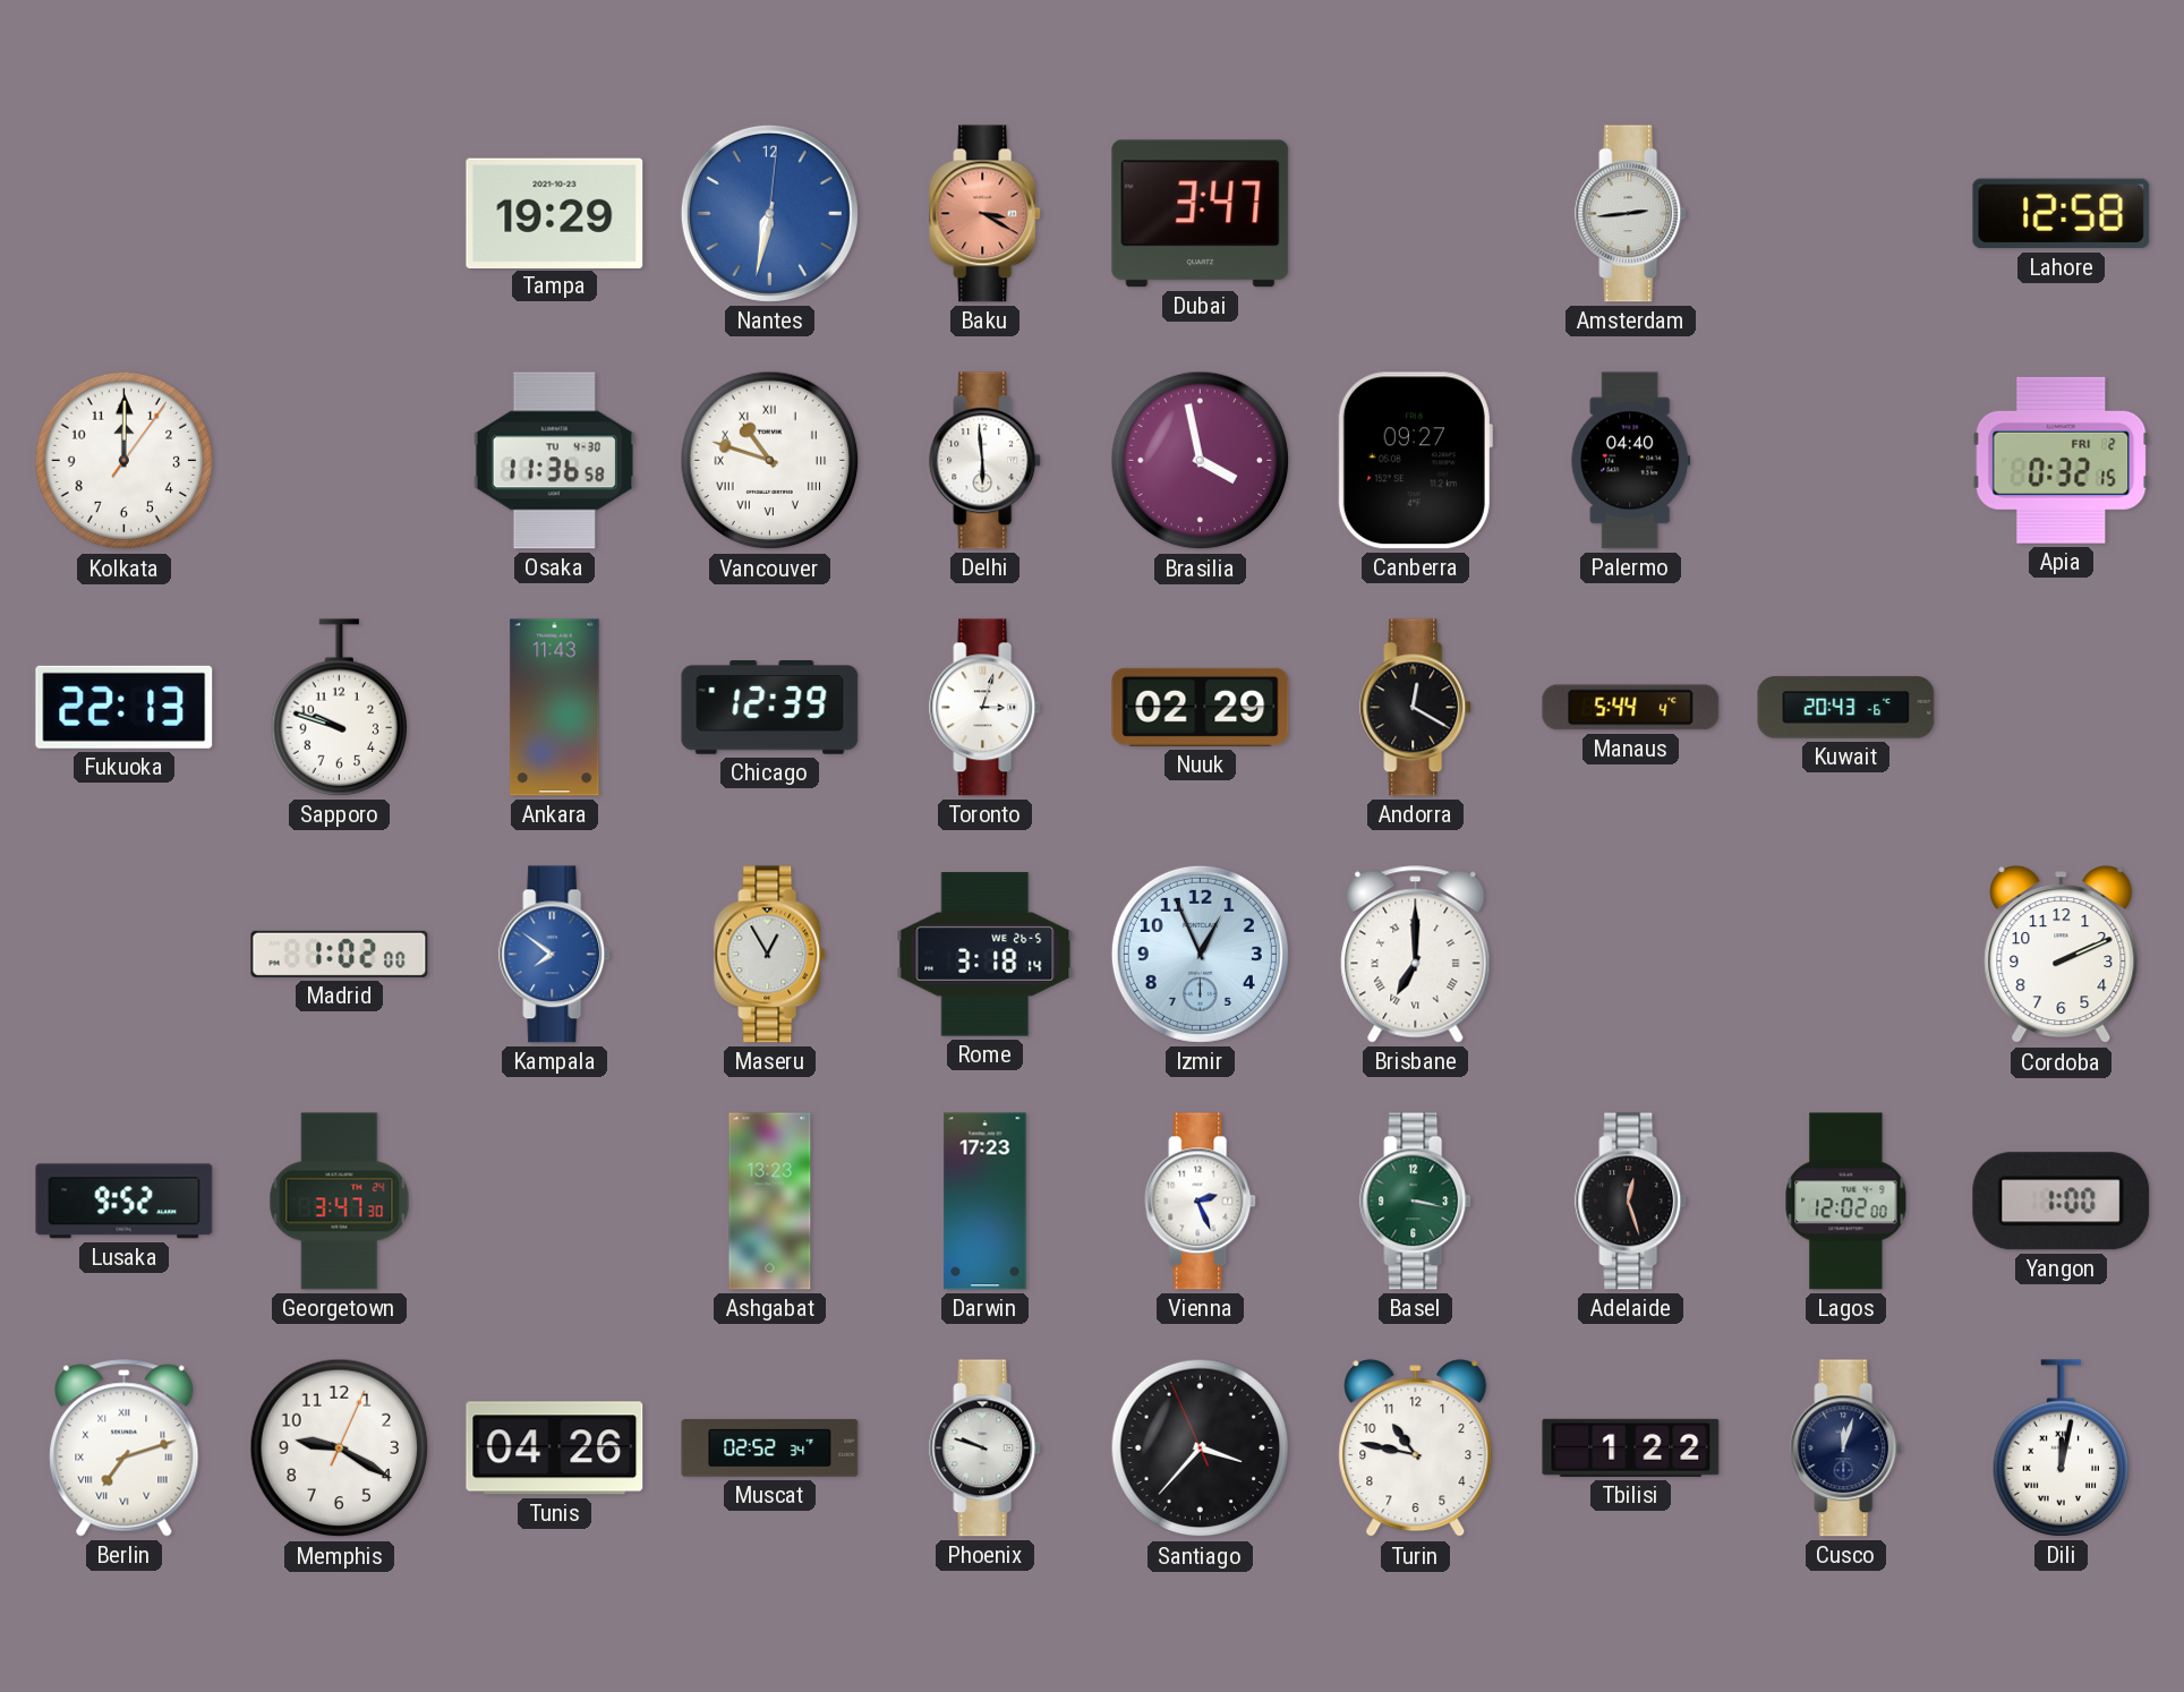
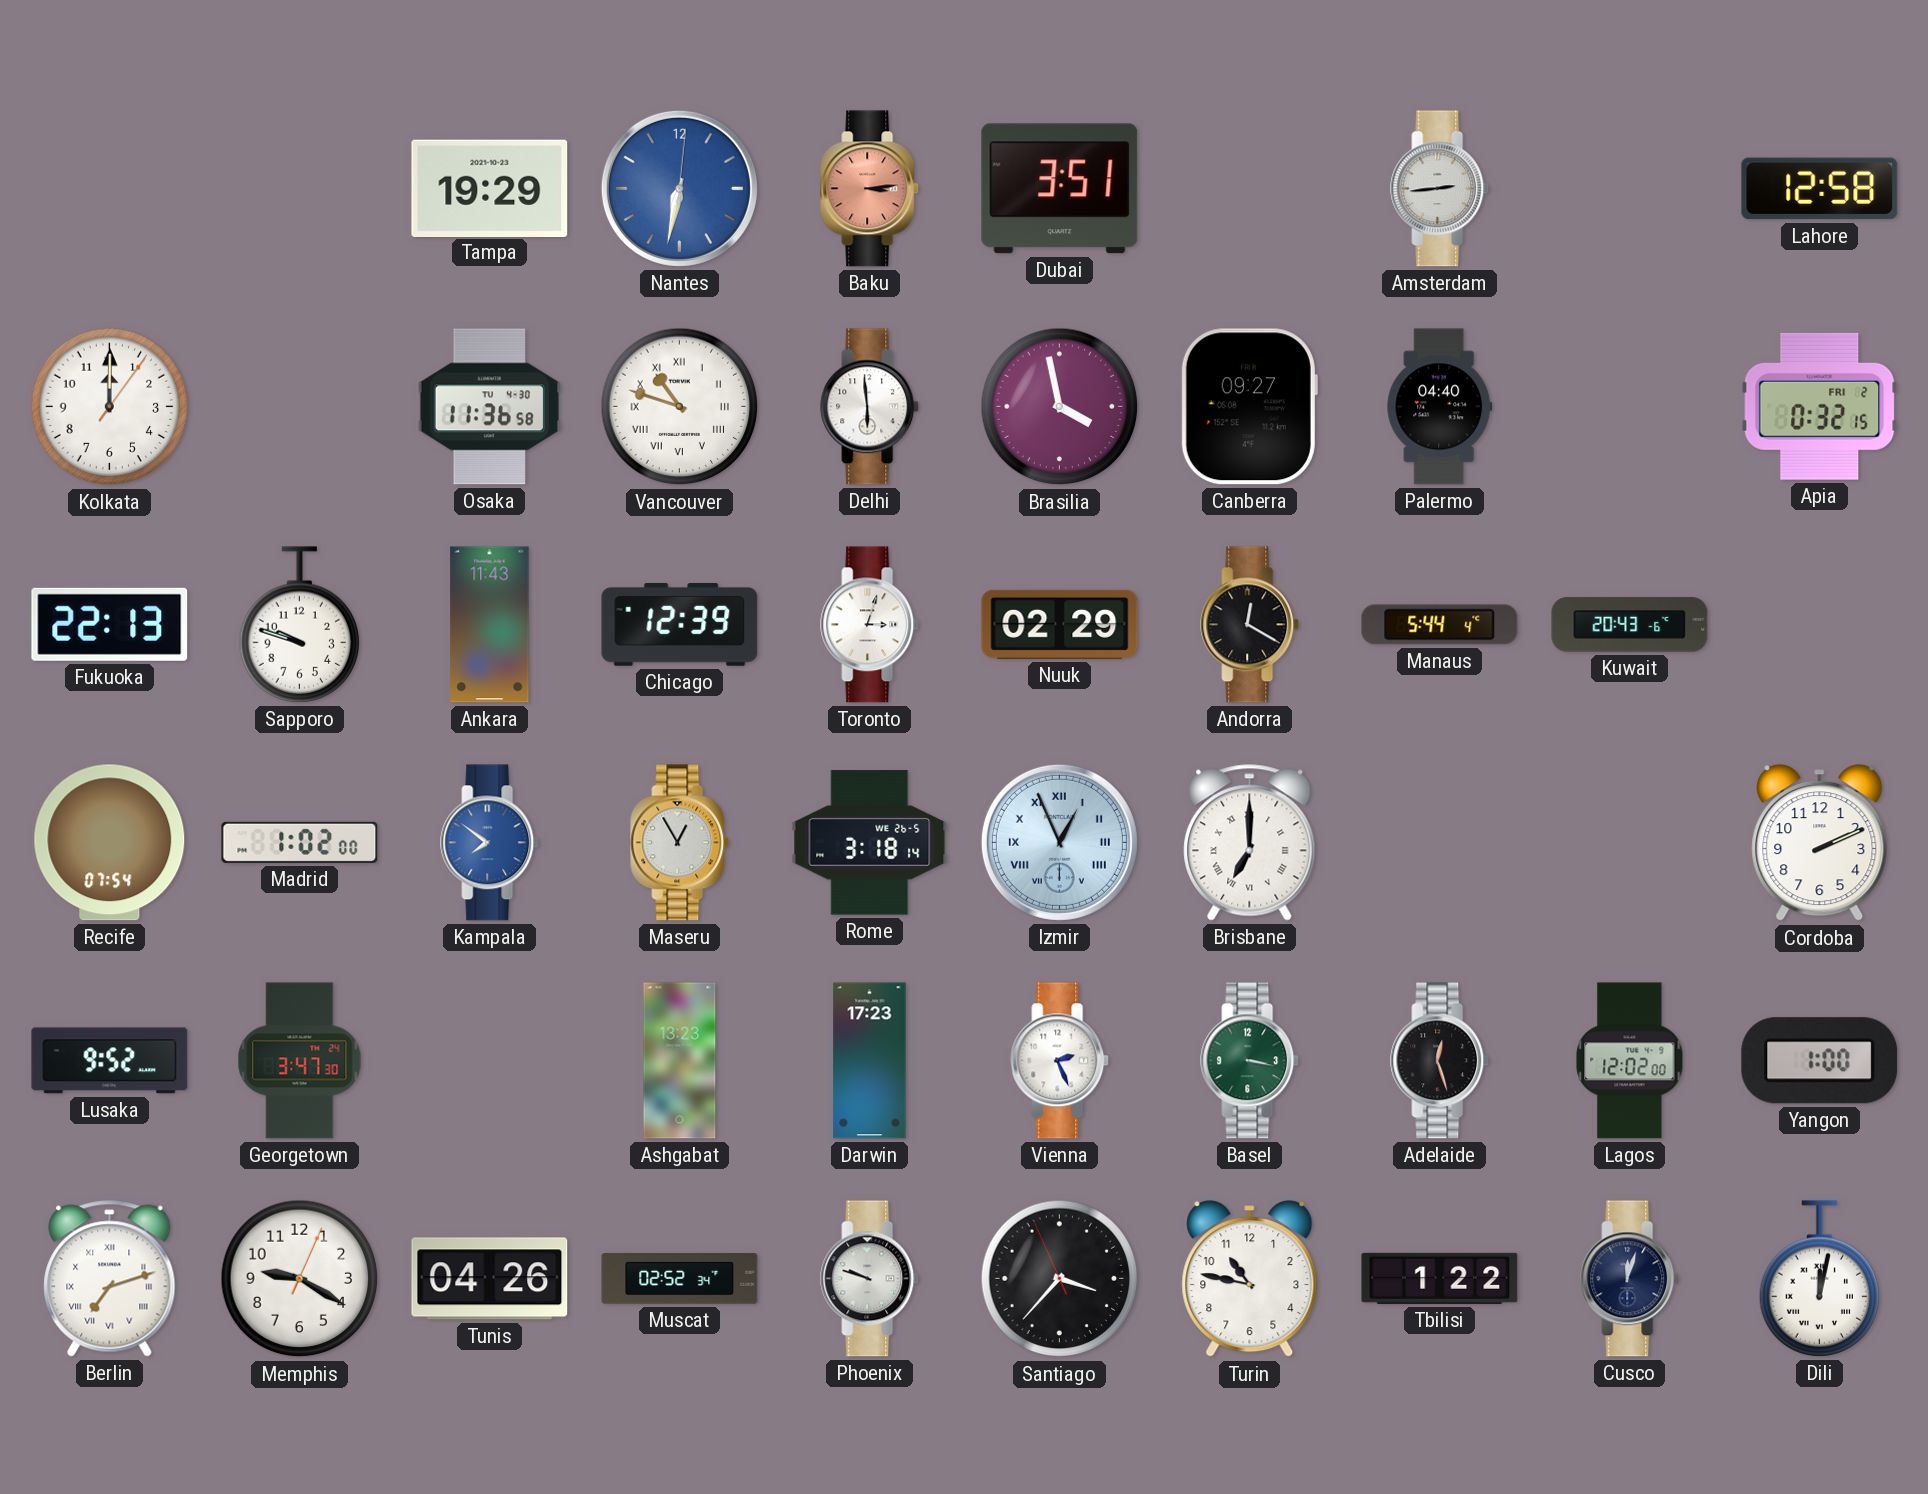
Baku: 3:20 -> 3:14
Dubai: 3:47 -> 3:51
Recife: none -> 07:54
Izmir numerals: Arabic -> Roman
